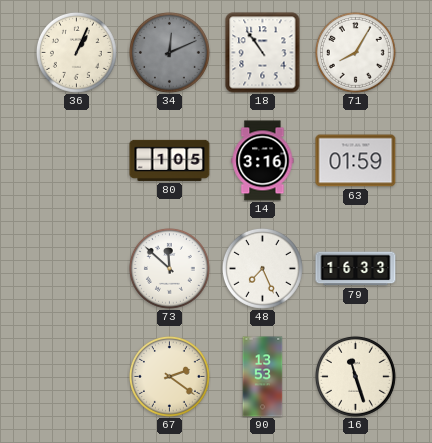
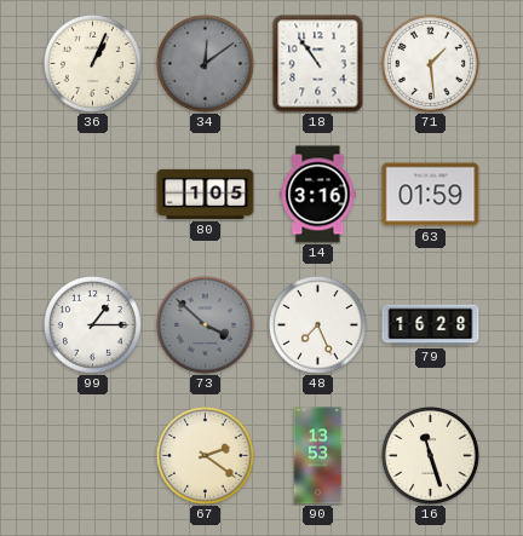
34: 12:11 -> 12:09
71: 8:05 -> 1:29
99: none -> 1:15
73: 11:52 -> 3:52
73 dial: white -> grey
79: 16:33 -> 16:28
